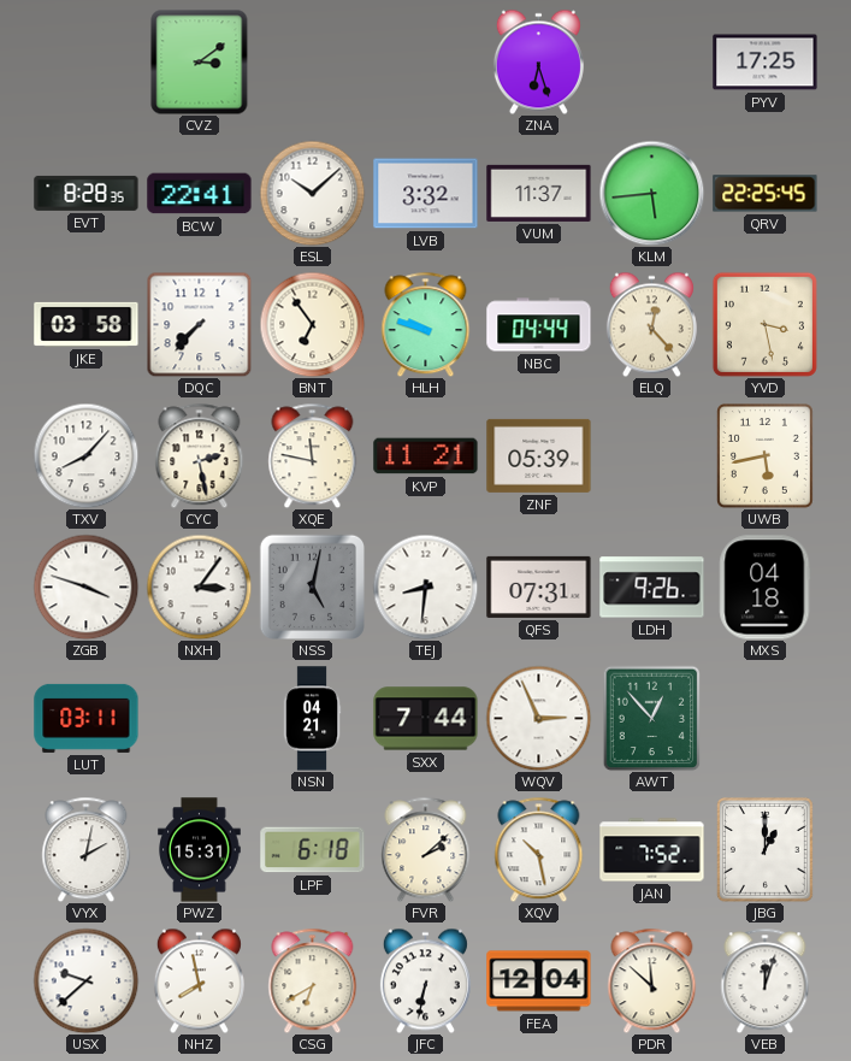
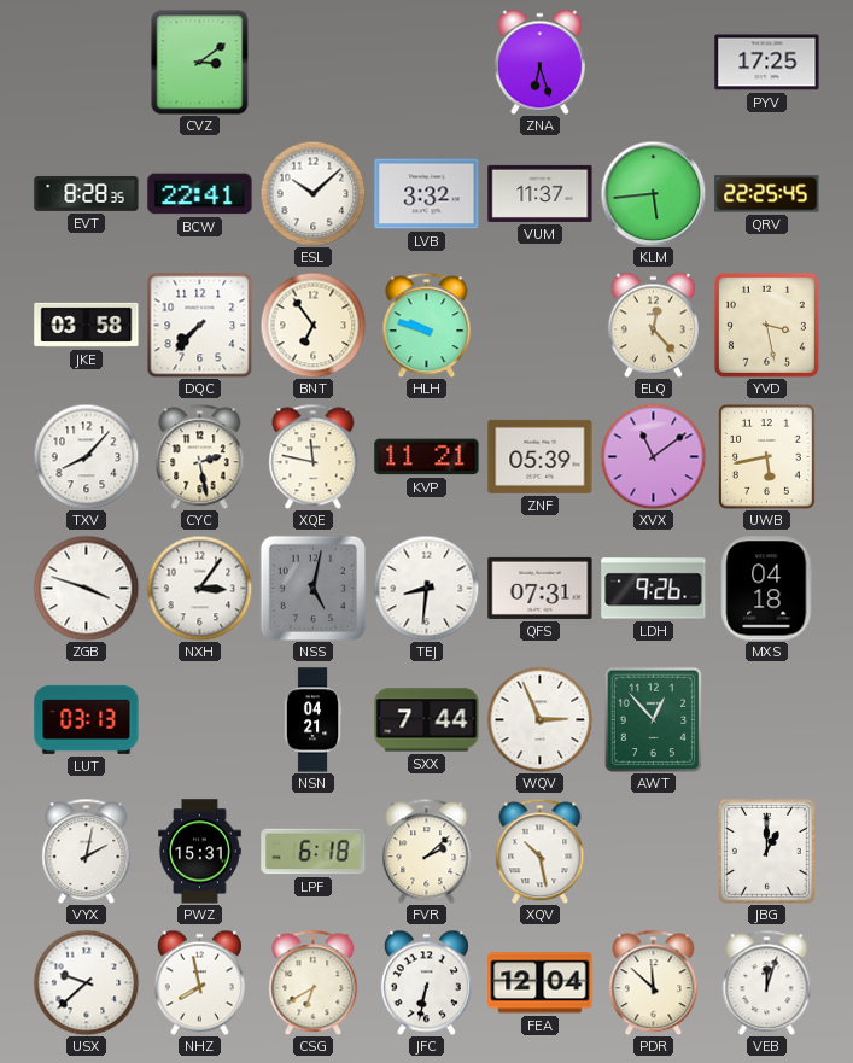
NBC: 04:44 -> none
XVX: none -> 11:09
LUT: 03:11 -> 03:13
JAN: 7:52 -> none
